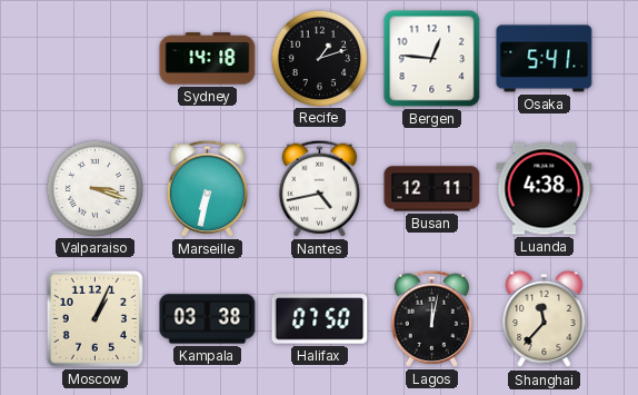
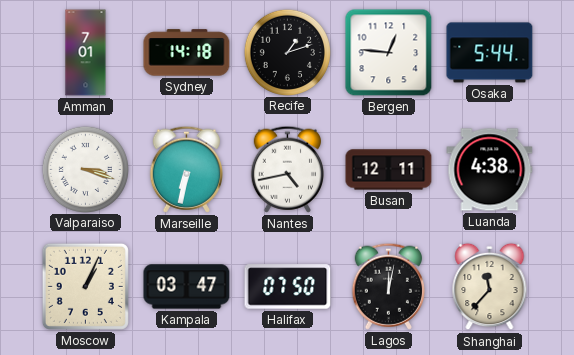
Amman: none -> 7:01
Osaka: 5:41 -> 5:44
Kampala: 03:38 -> 03:47
